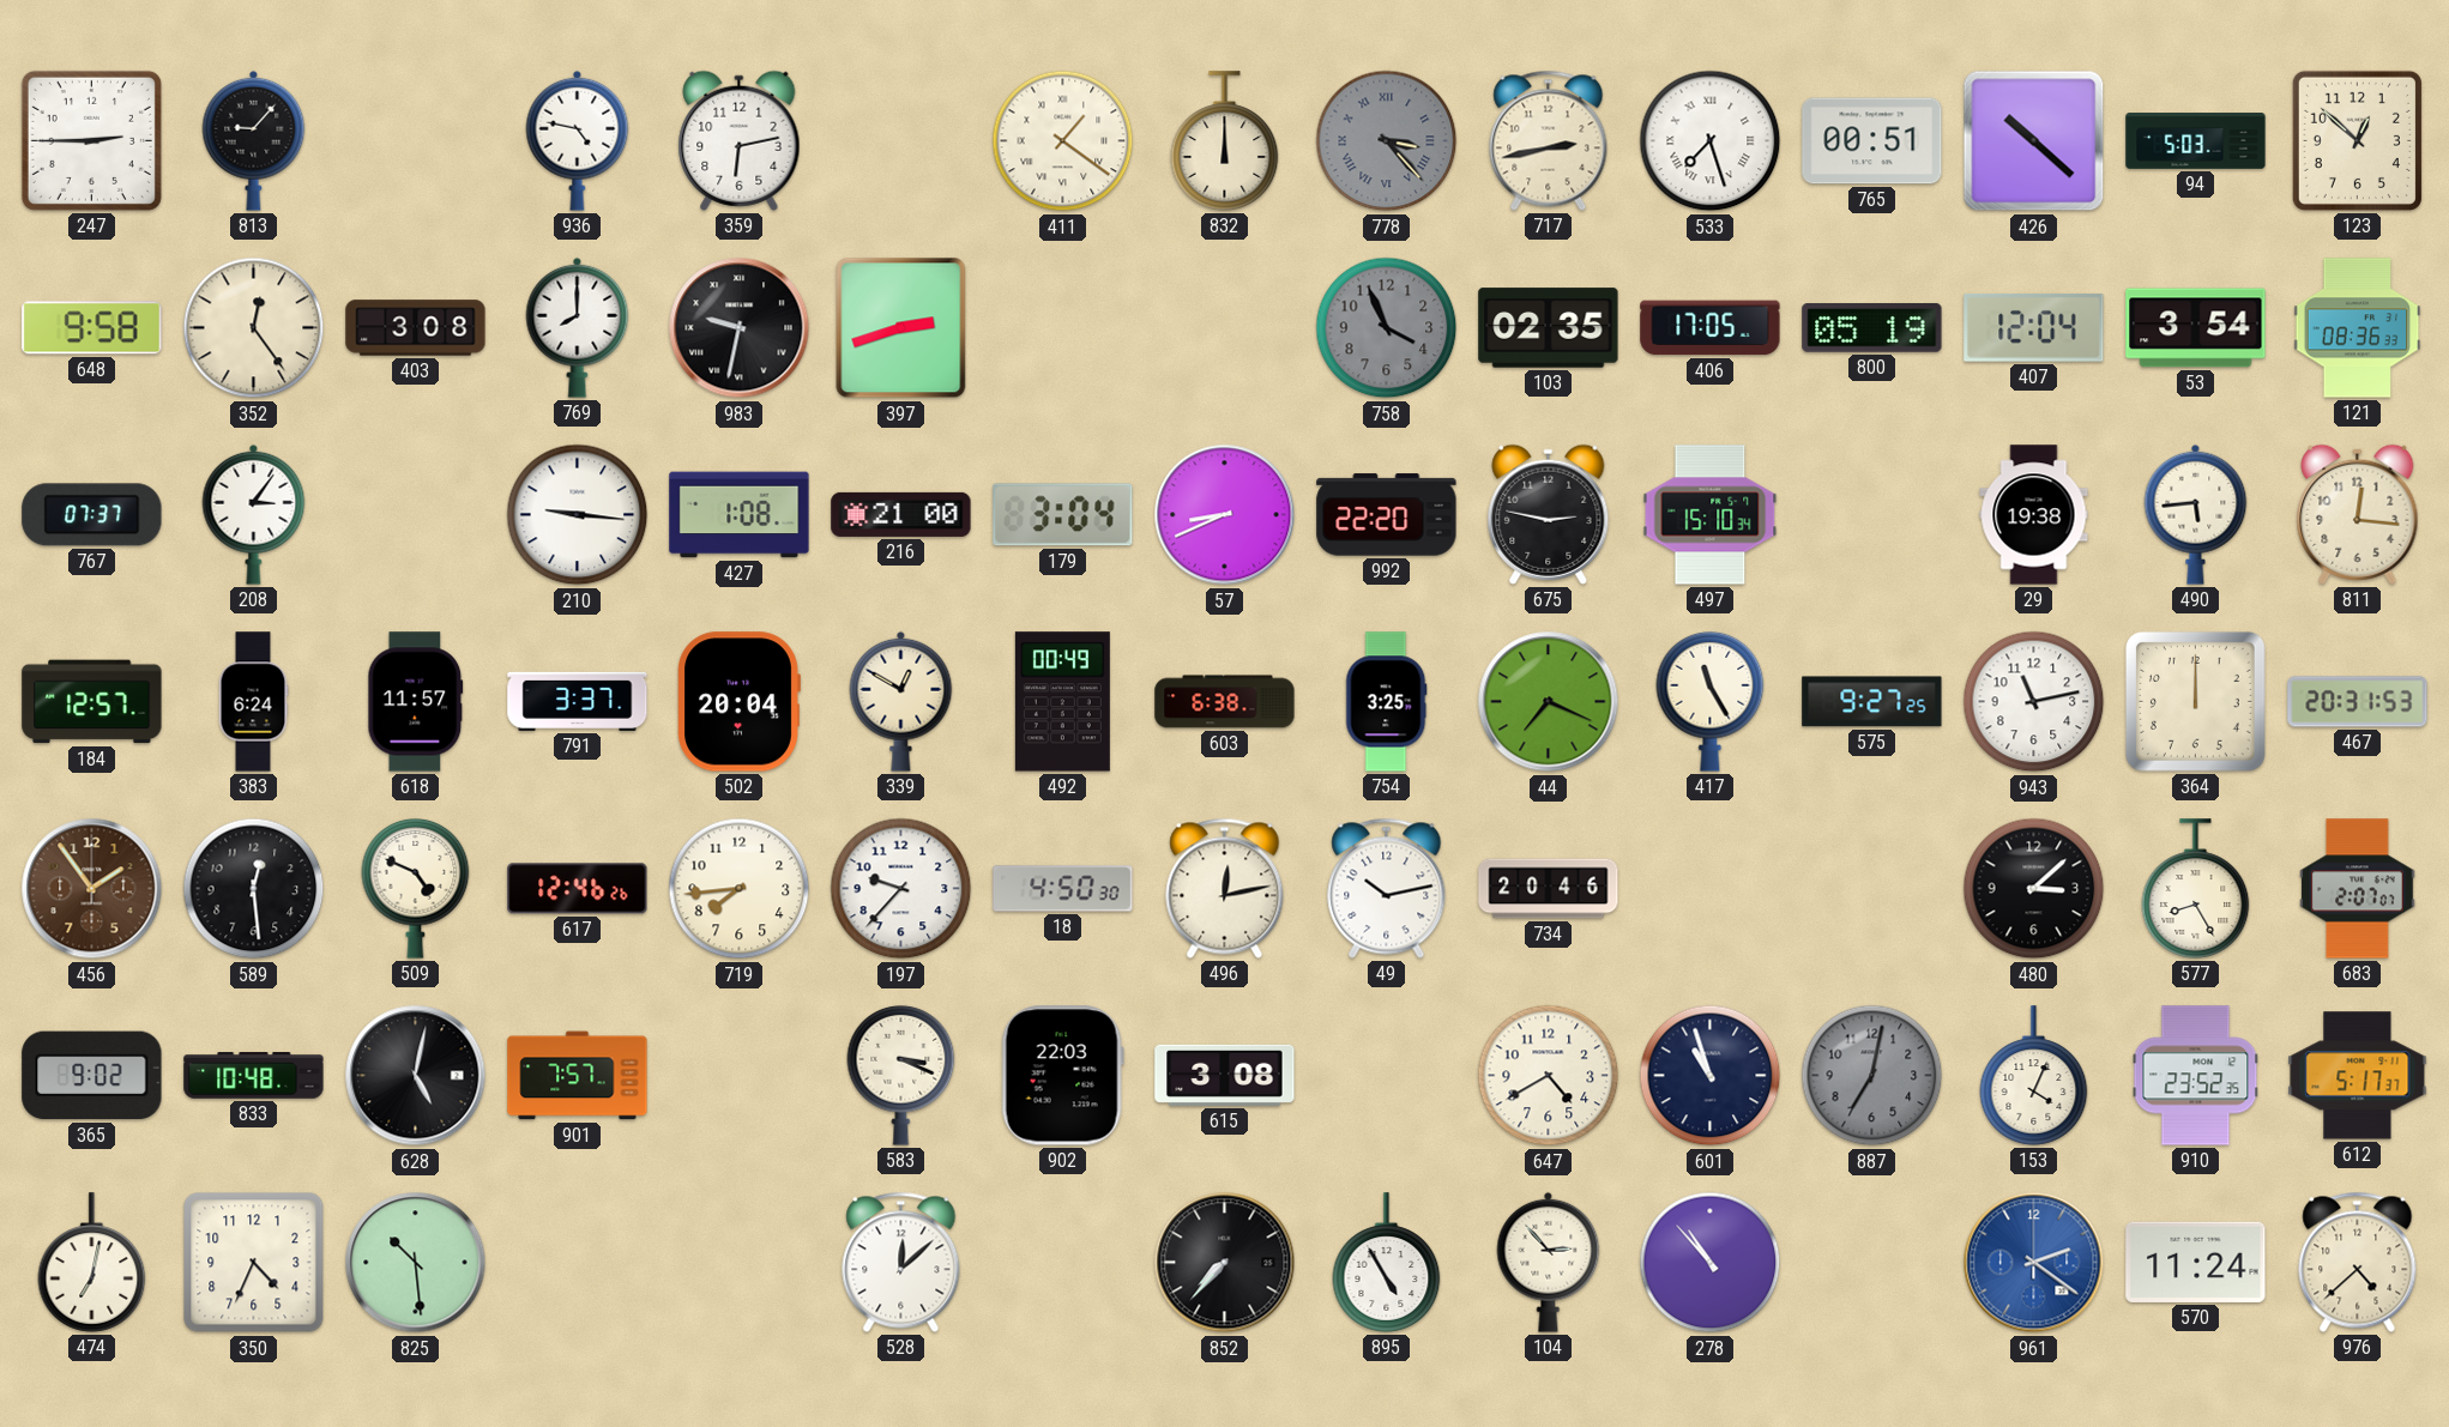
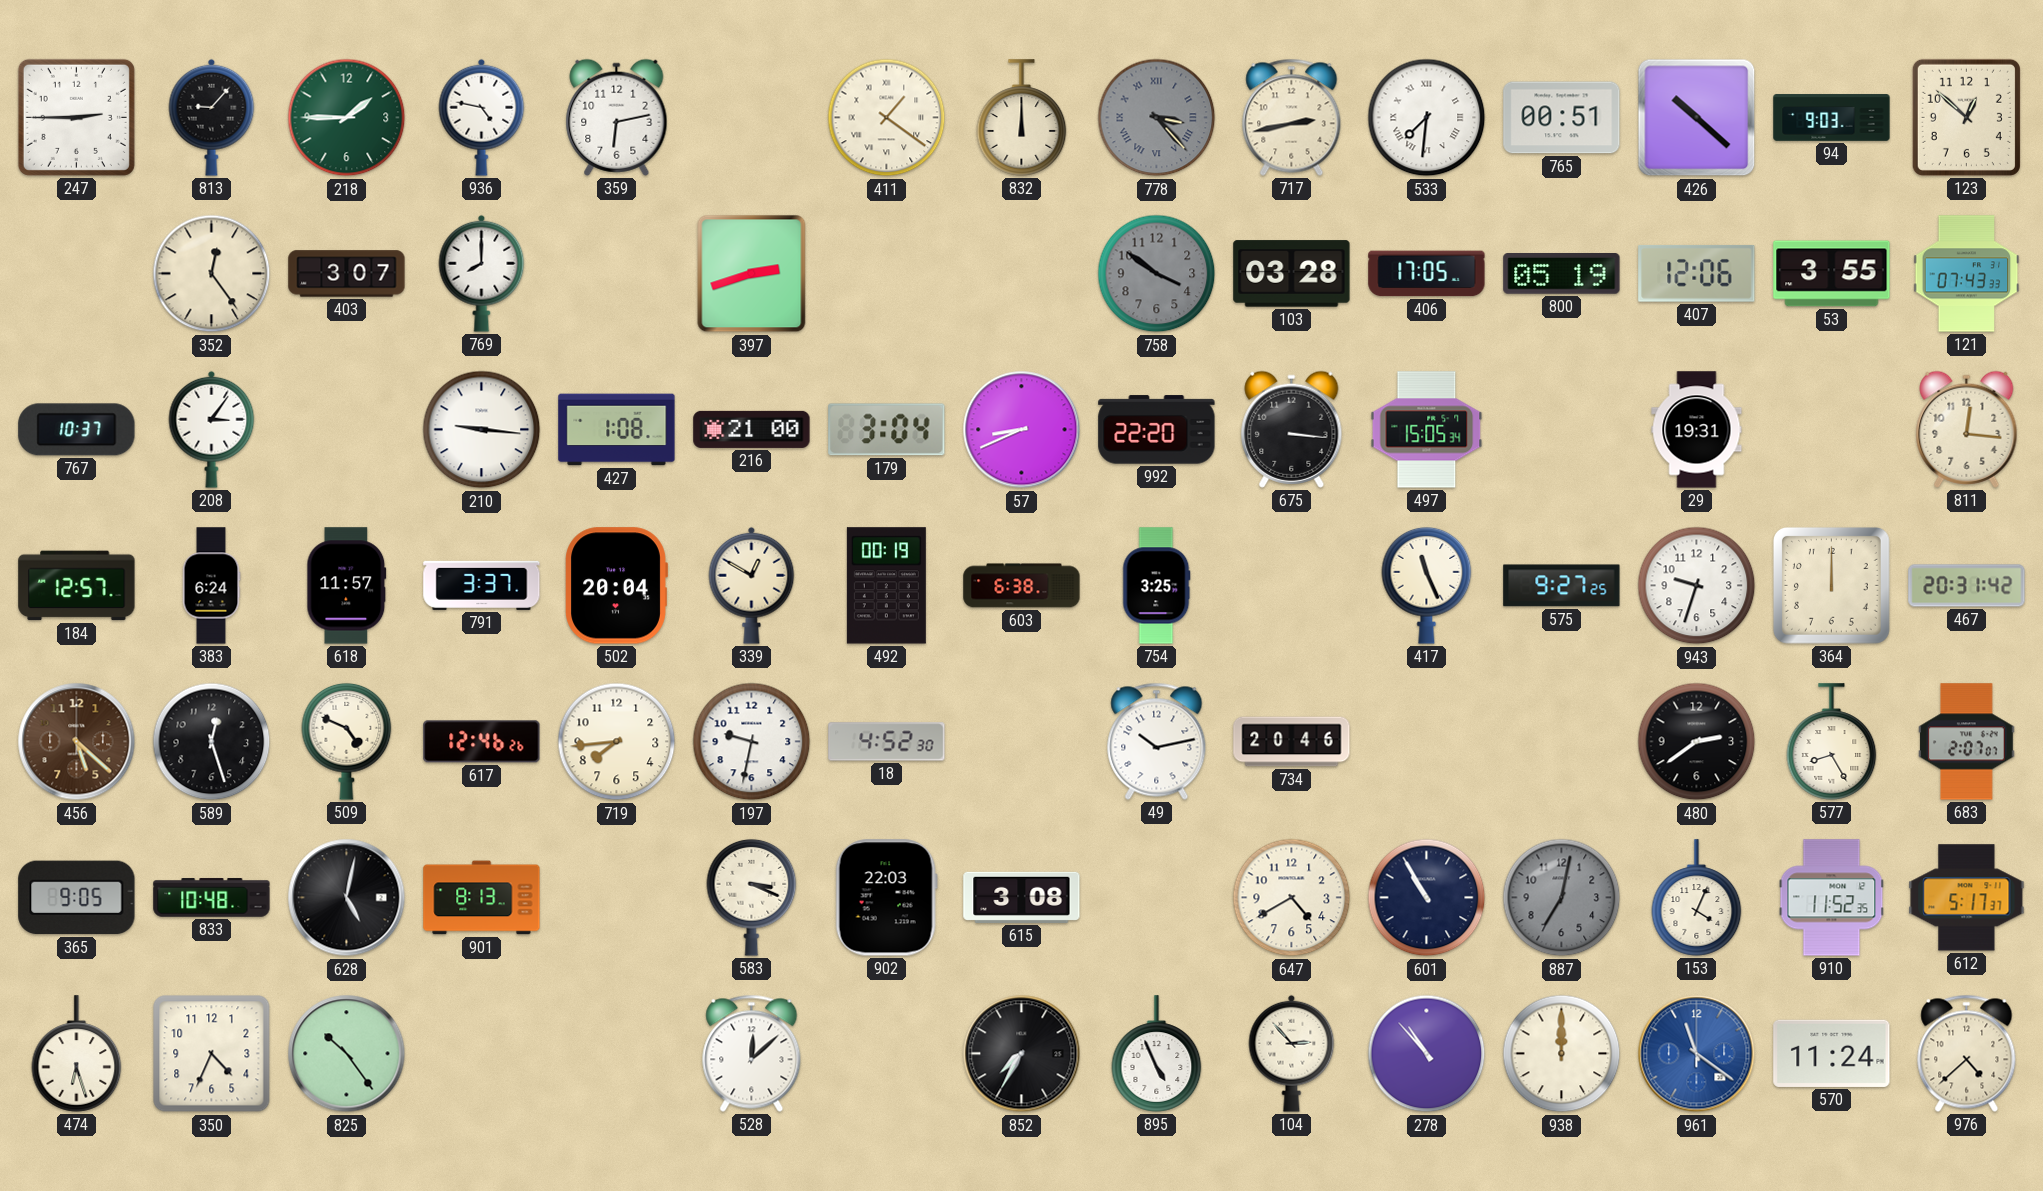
218: none -> 1:45
533: 7:27 -> 7:31
94: 5:03 -> 9:03
648: 9:58 -> none
403: 3:08 -> 3:07
983: 9:32 -> none
758: 3:56 -> 3:51
103: 02:35 -> 03:28
407: 12:04 -> 12:06
53: 3:54 -> 3:55
121: 08:36 -> 07:43
767: 07:37 -> 10:37
675: 2:47 -> 3:16
497: 15:10 -> 15:05
29: 19:38 -> 19:31
490: 5:44 -> none
492: 00:49 -> 00:19
44: 7:19 -> none
417: 11:25 -> 11:26
943: 11:13 -> 9:33
467: 20:31:53 -> 20:31:42
456: 1:54 -> 5:22
589: 12:29 -> 12:27
197: 9:37 -> 9:32
18: 4:50 -> 4:52
496: 12:13 -> none
480: 3:08 -> 2:39
365: 9:02 -> 9:05
901: 7:57 -> 8:13
601: 10:57 -> 10:55
910: 23:52 -> 11:52
474: 7:02 -> 6:27
825: 10:29 -> 10:24
852: 7:37 -> 7:35
895: 4:55 -> 4:56
938: none -> 12:00
961: 2:21 -> 11:21
